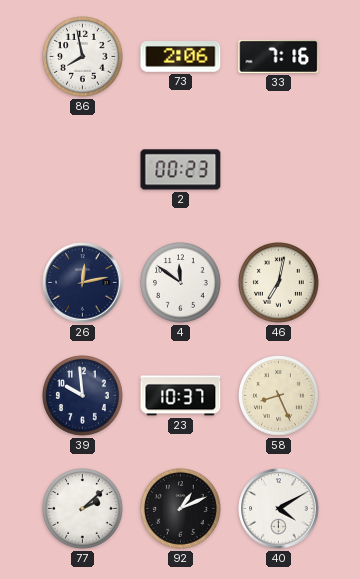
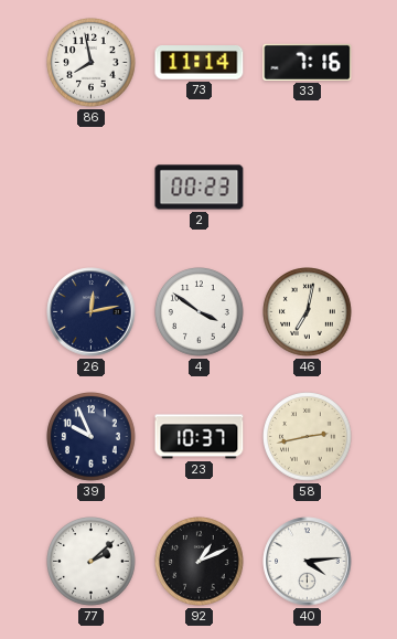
73: 2:06 -> 11:14
4: 11:51 -> 3:51
39: 9:59 -> 9:56
58: 8:26 -> 2:43
40: 4:10 -> 4:14
